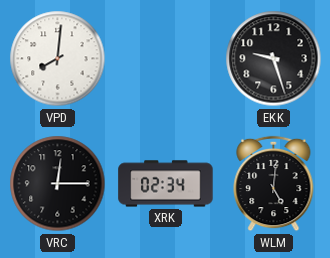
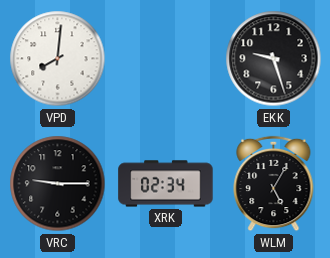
VRC: 12:15 -> 9:15
WLM: 5:01 -> 5:05
